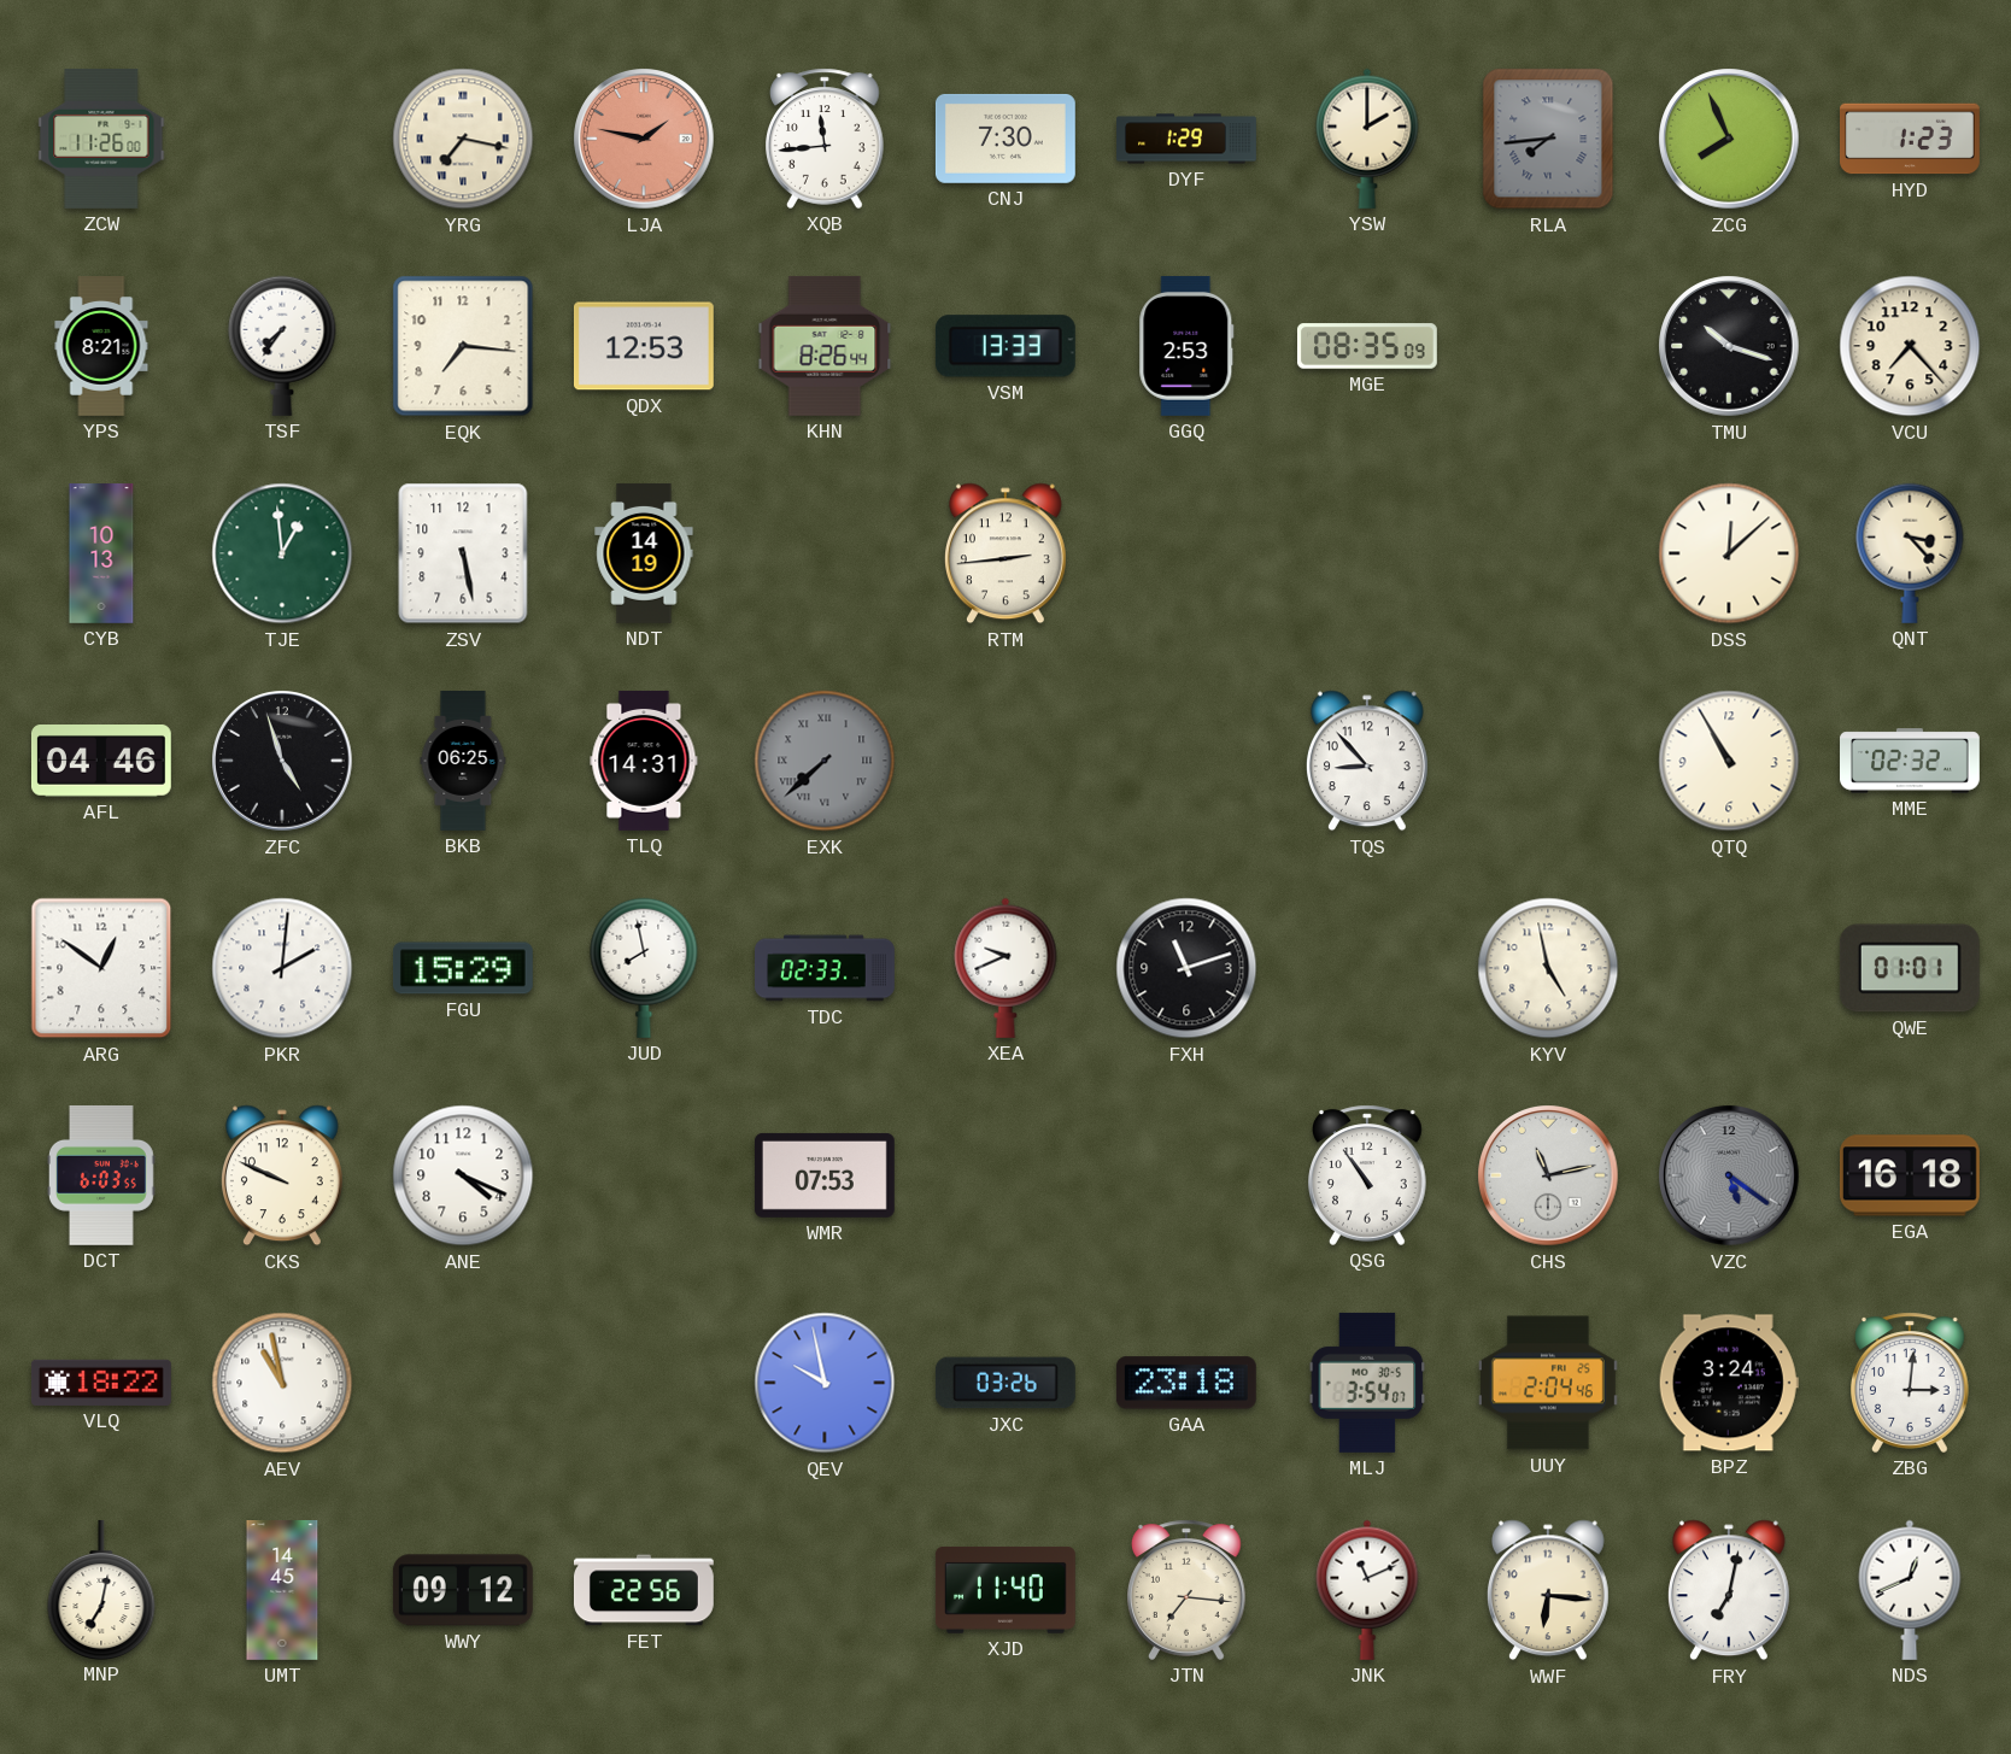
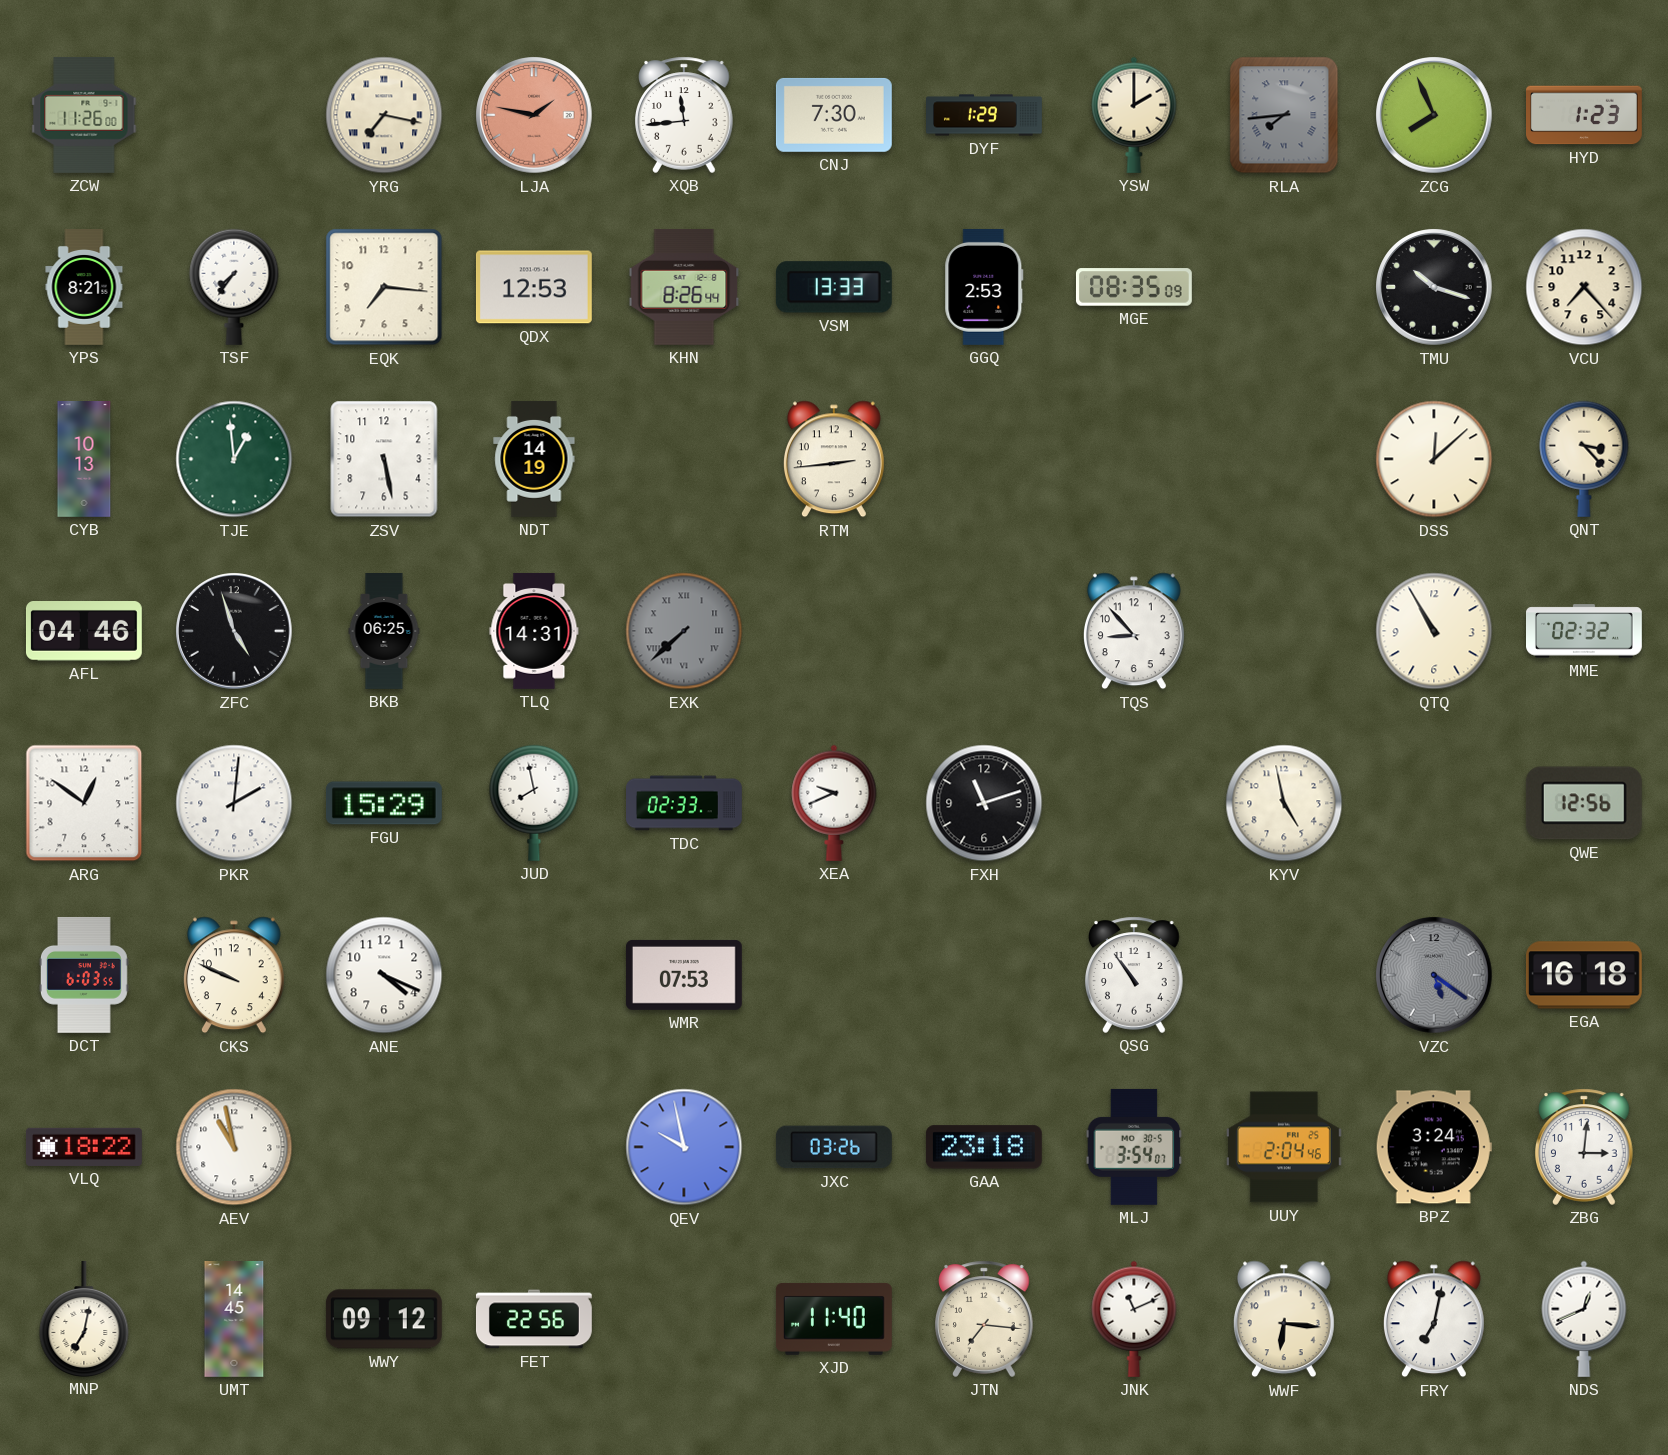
QWE: 01:01 -> 12:56
CHS: 11:13 -> none
